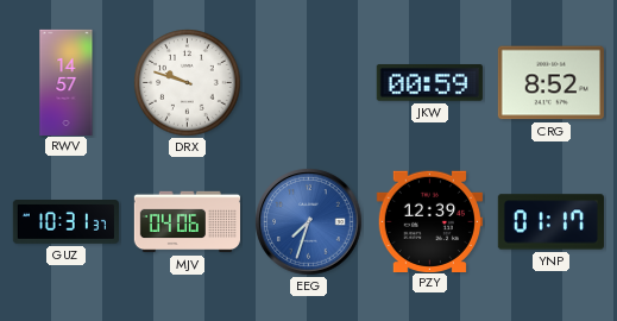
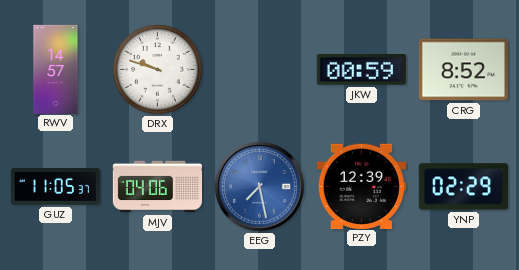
GUZ: 10:31 -> 11:05
EEG: 7:33 -> 7:28
YNP: 01:17 -> 02:29
